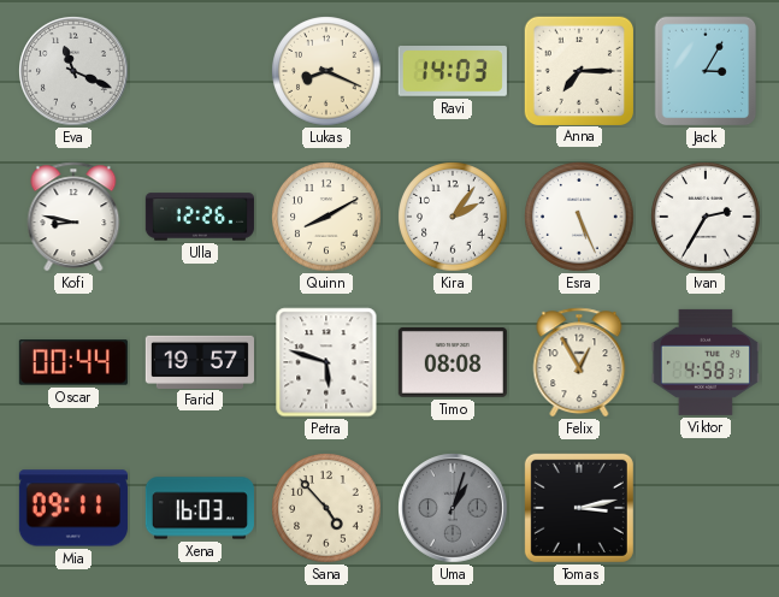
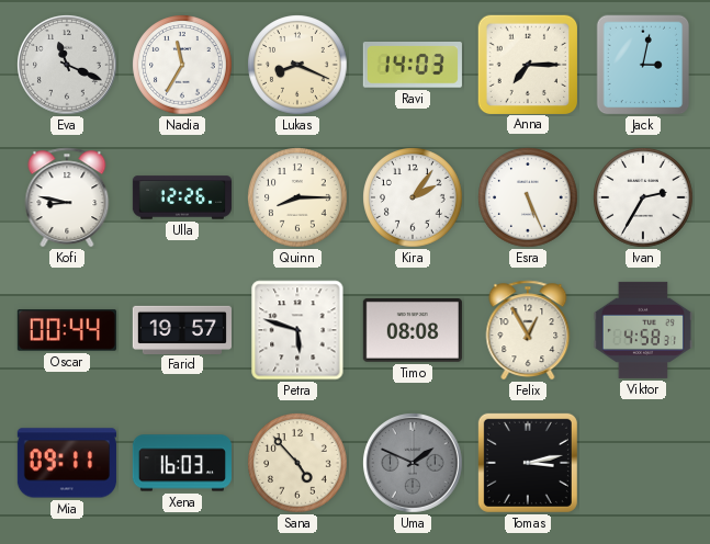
Nadia: none -> 11:35
Jack: 3:05 -> 3:02
Quinn: 8:10 -> 8:15
Uma: 1:03 -> 1:49
